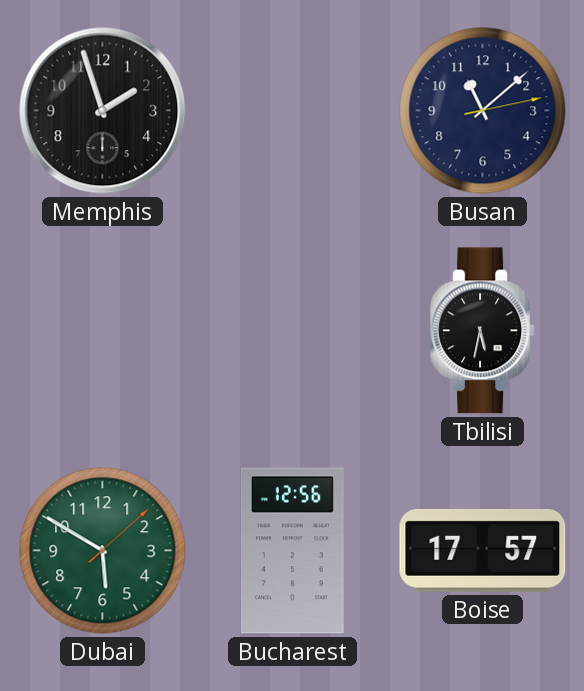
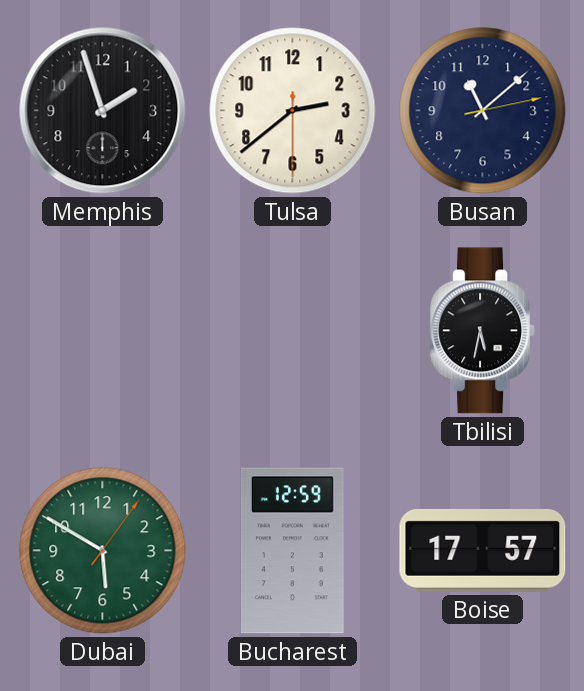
Tulsa: none -> 2:38
Dubai: 5:50:08 -> 5:50:06
Bucharest: 12:56 -> 12:59
